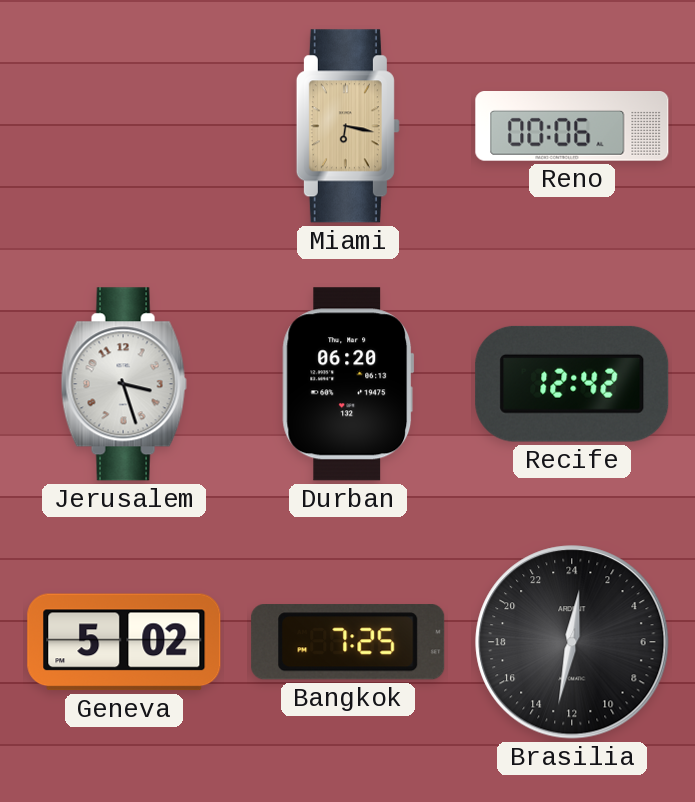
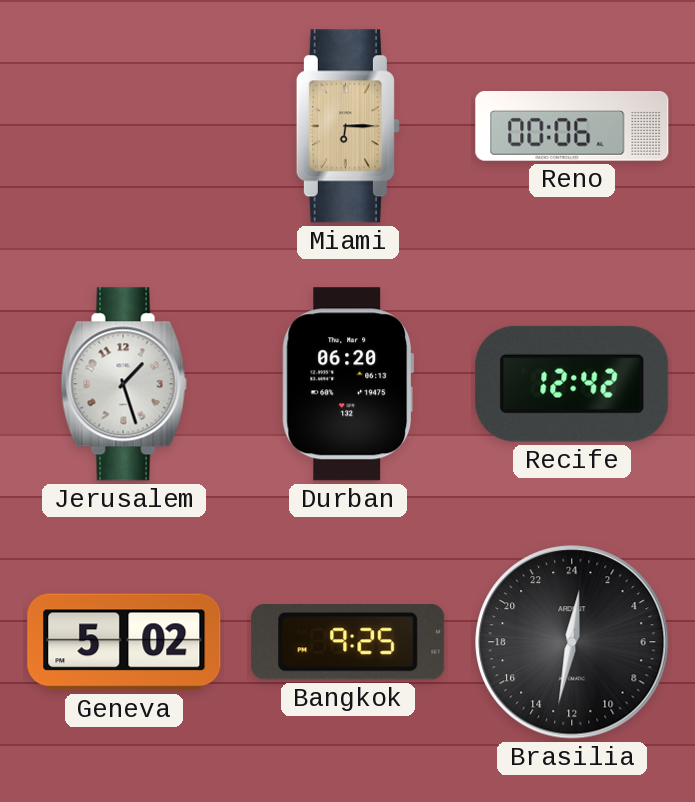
Miami: 6:17 -> 6:15
Jerusalem: 3:27 -> 1:27
Bangkok: 7:25 -> 9:25
